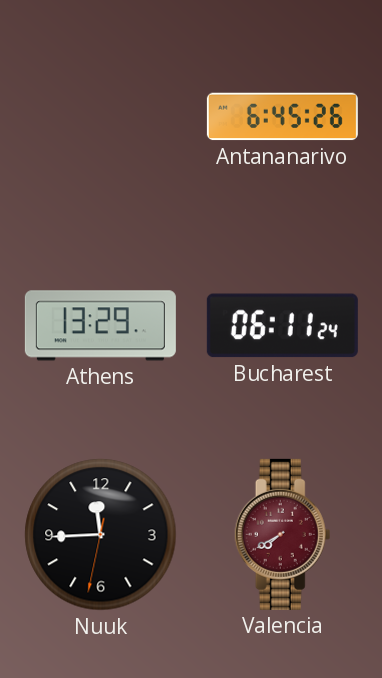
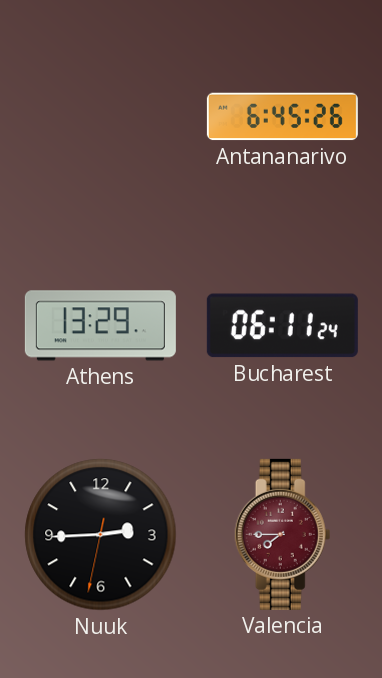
Nuuk: 11:44 -> 2:44
Valencia: 7:40 -> 7:45
